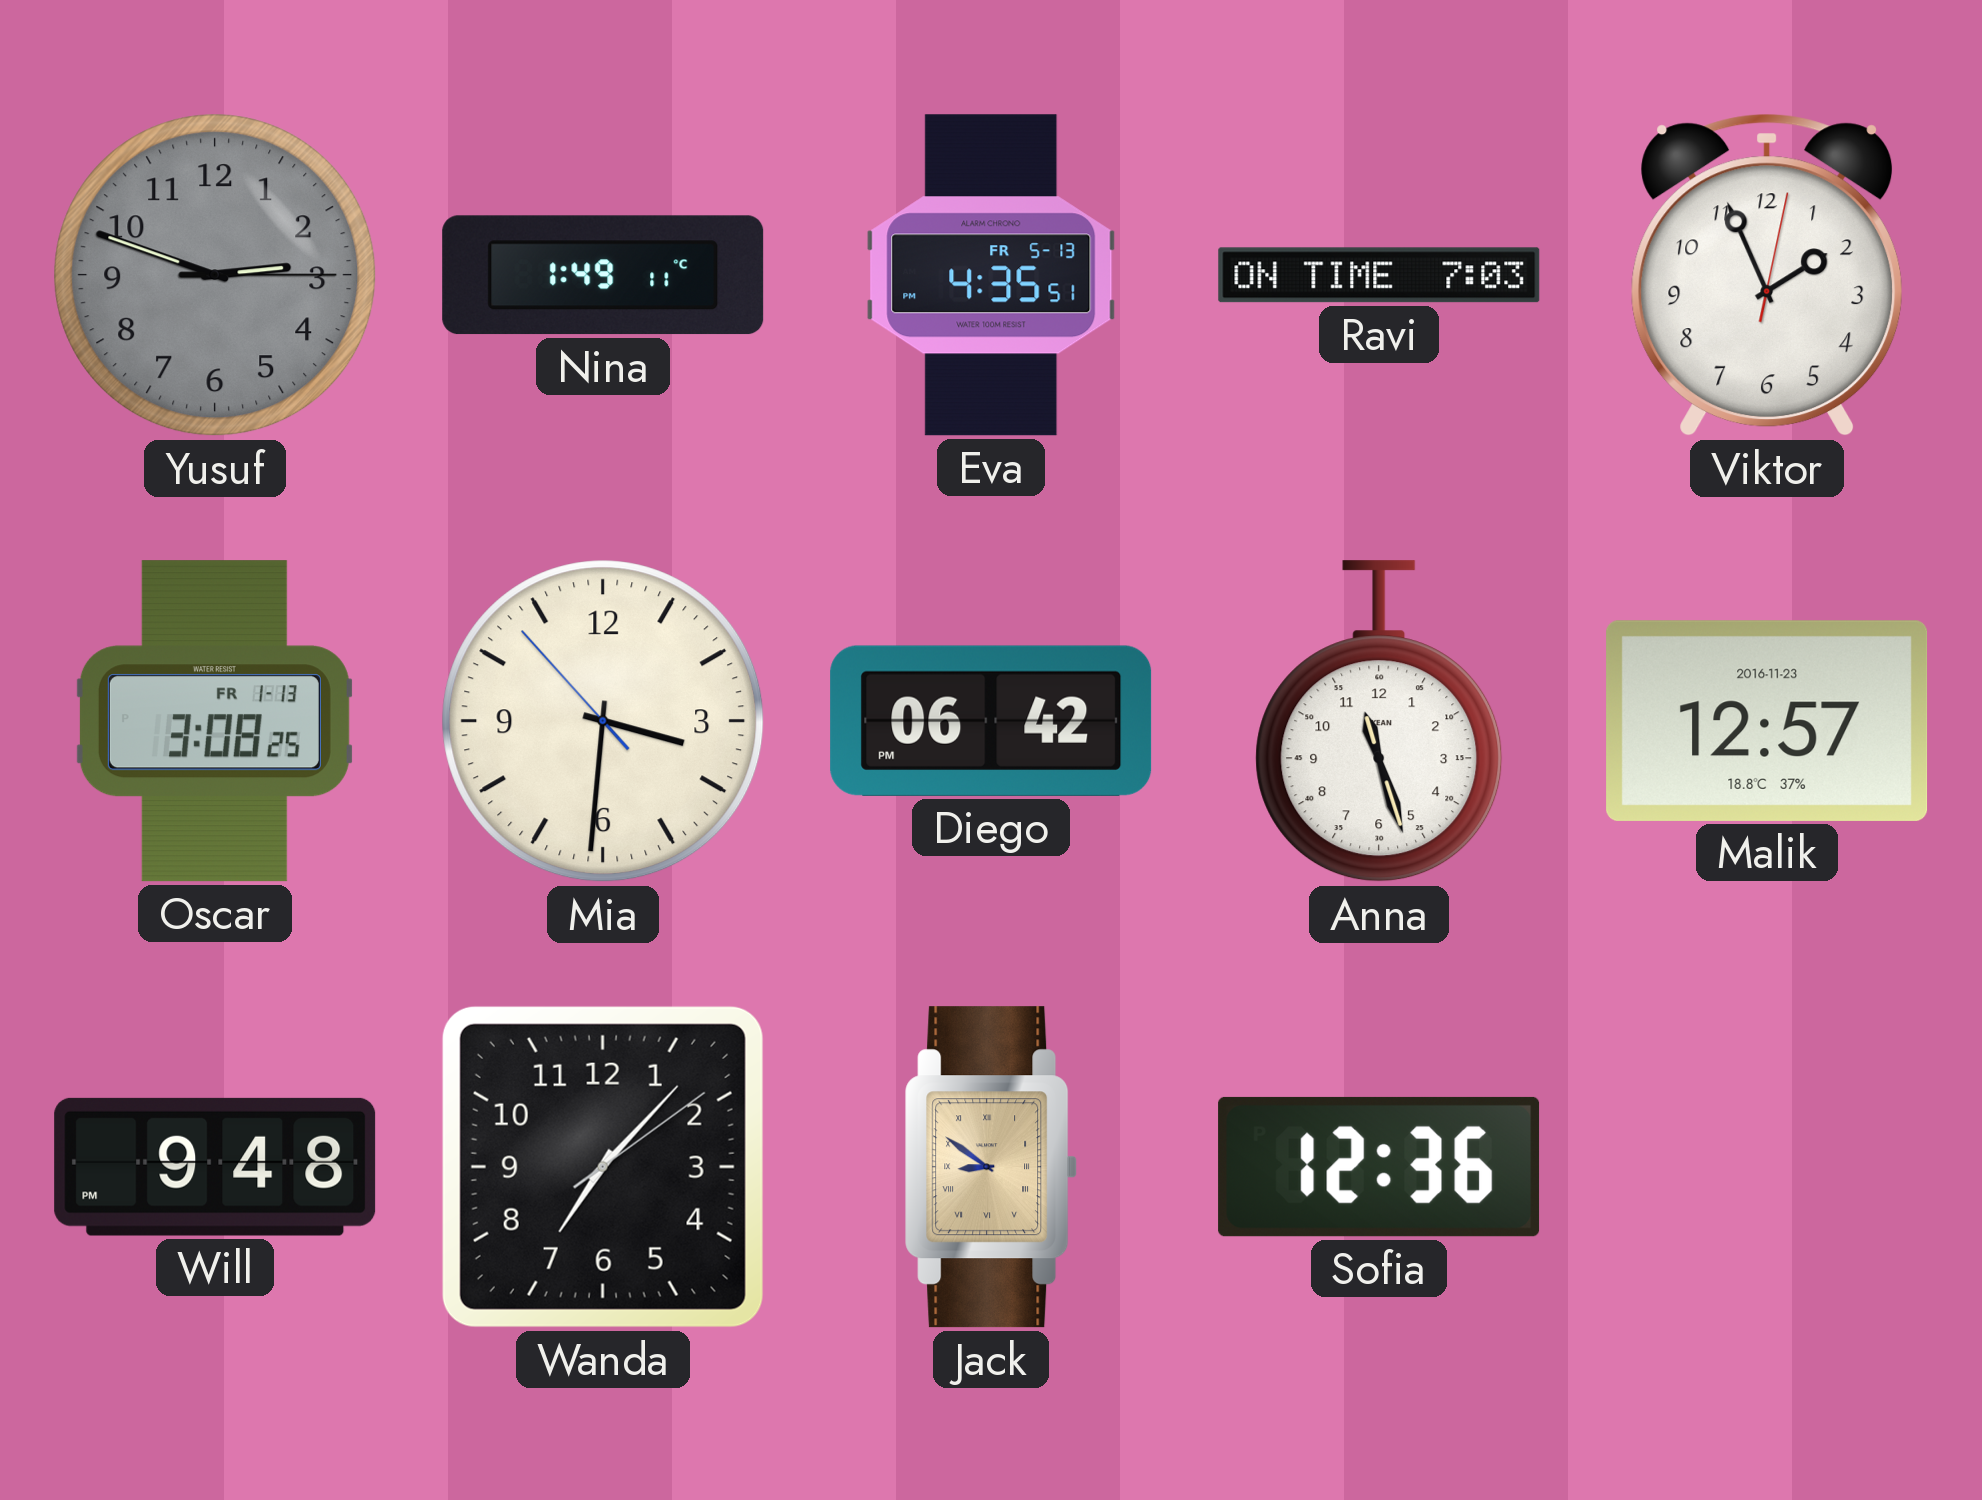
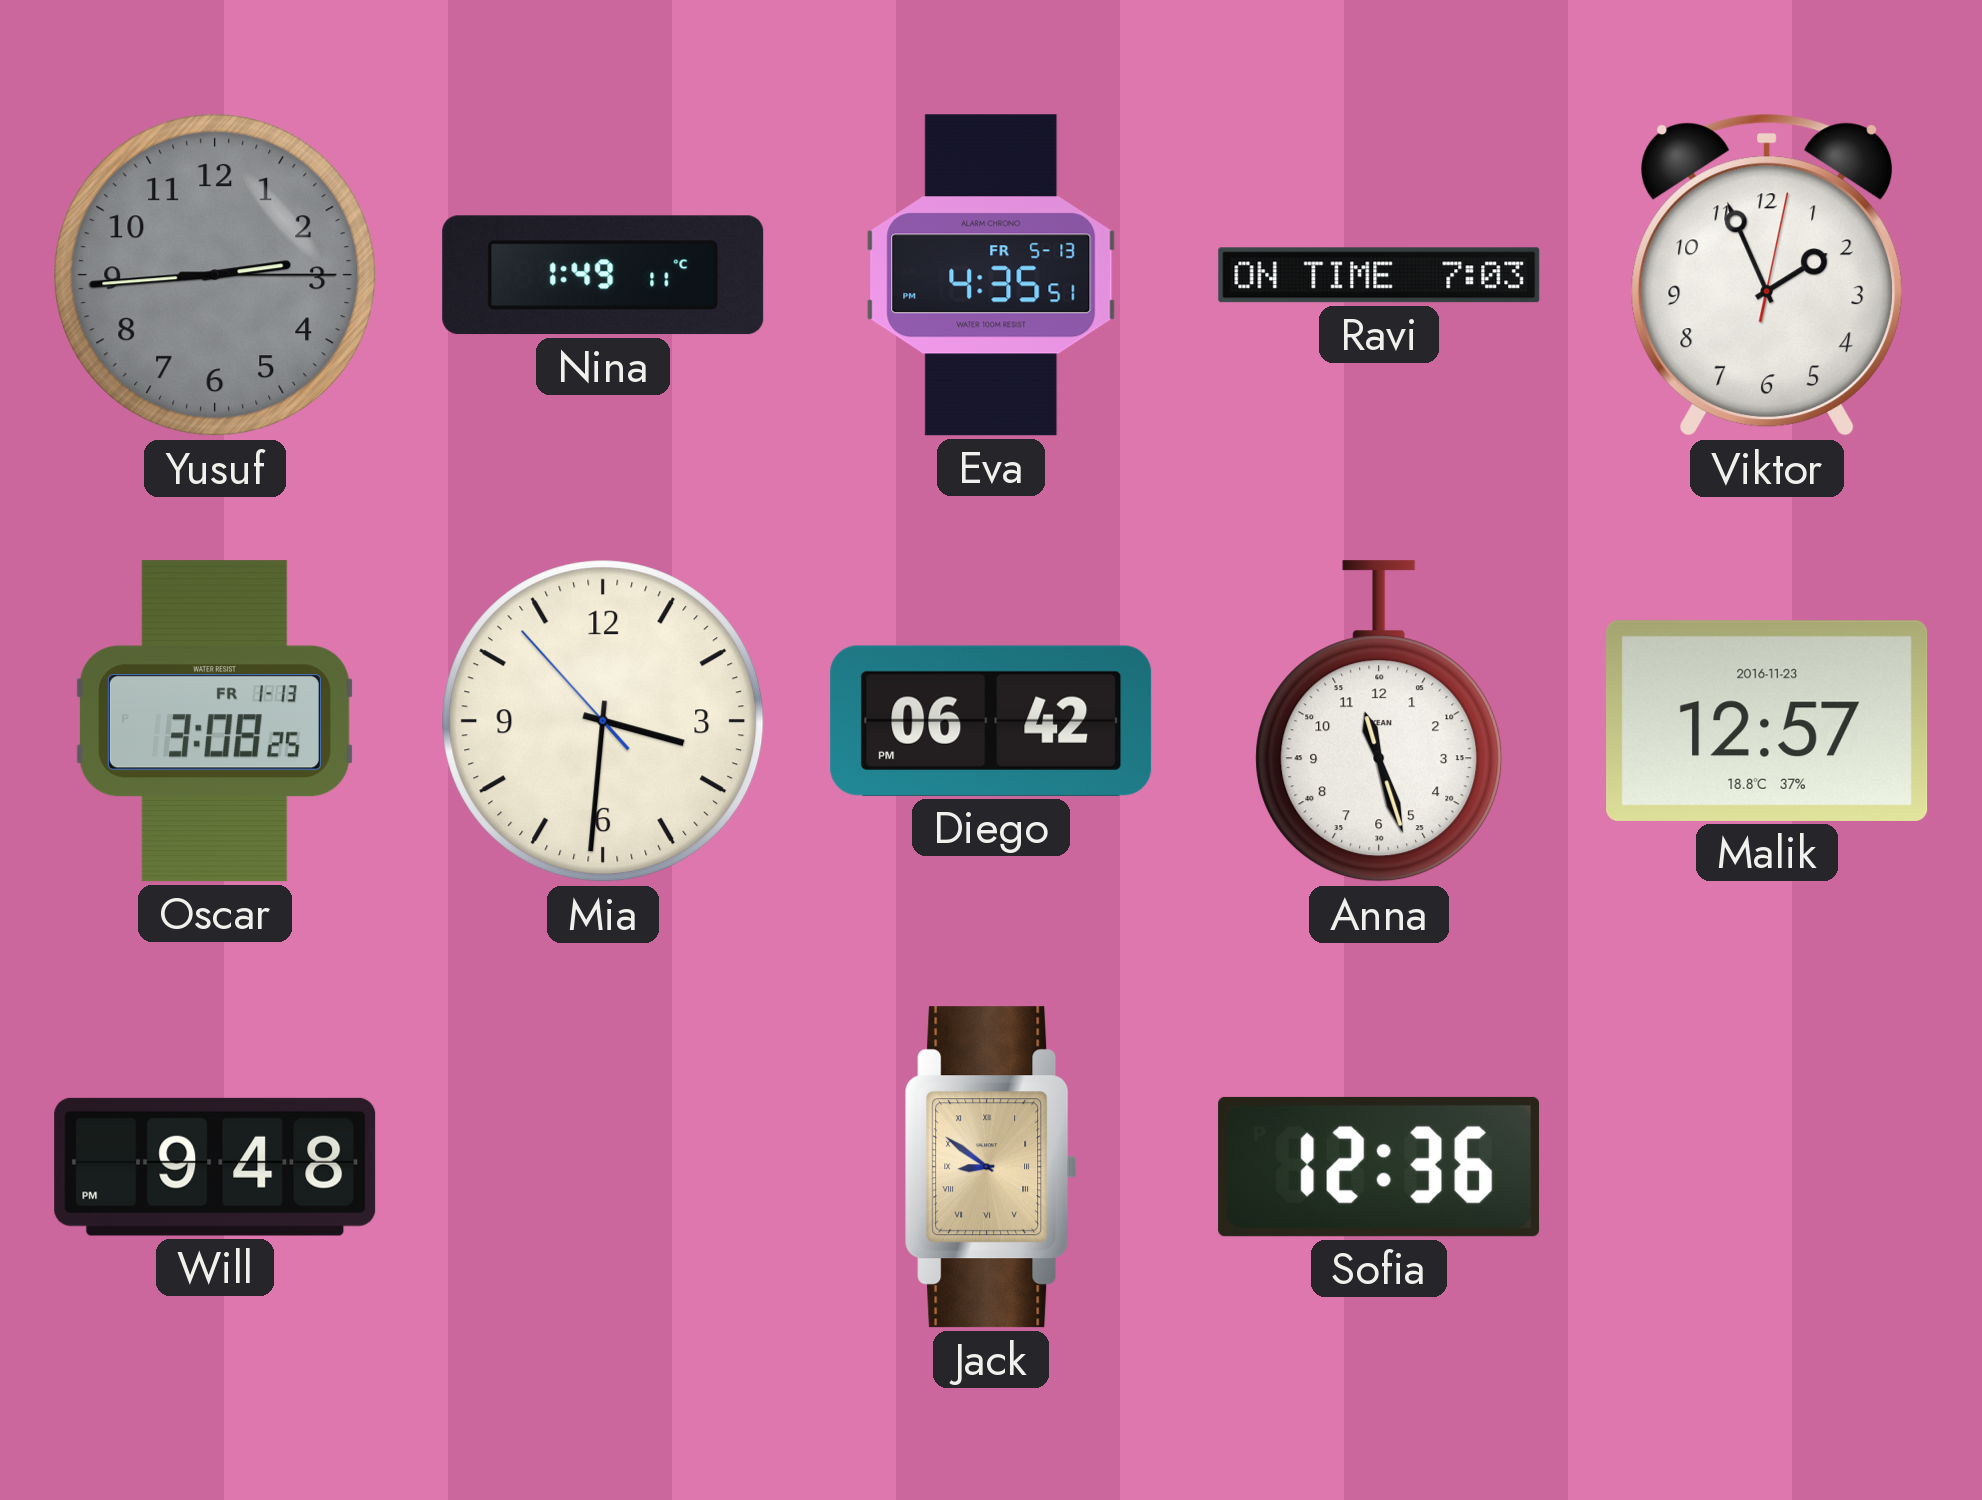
Yusuf: 2:48 -> 2:44
Wanda: 7:07 -> none
